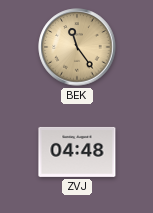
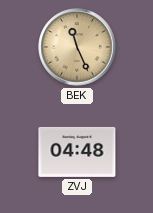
BEK: 11:24 -> 11:26
